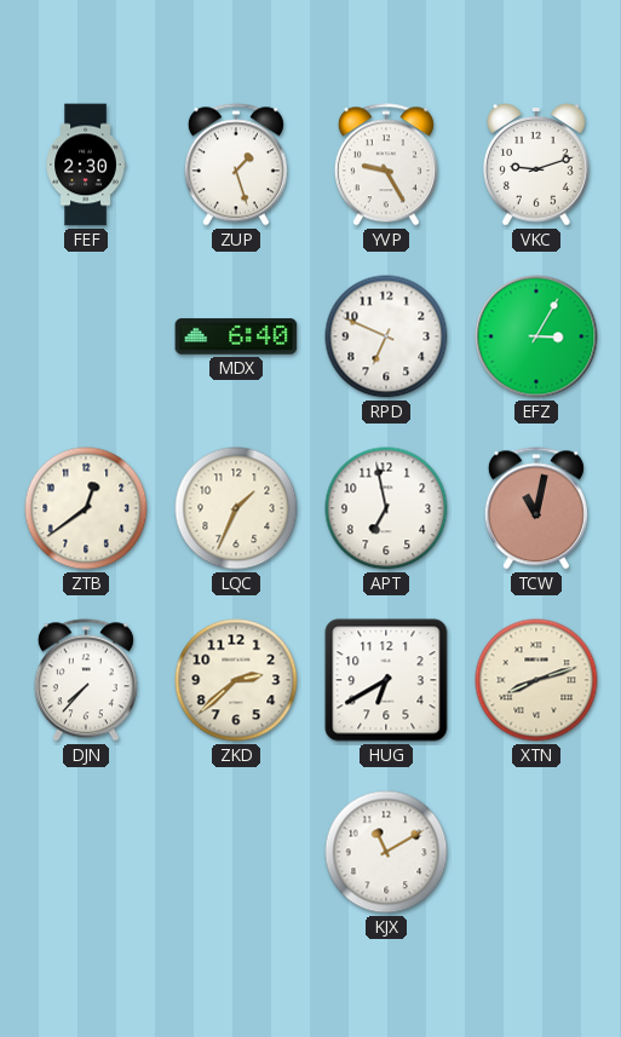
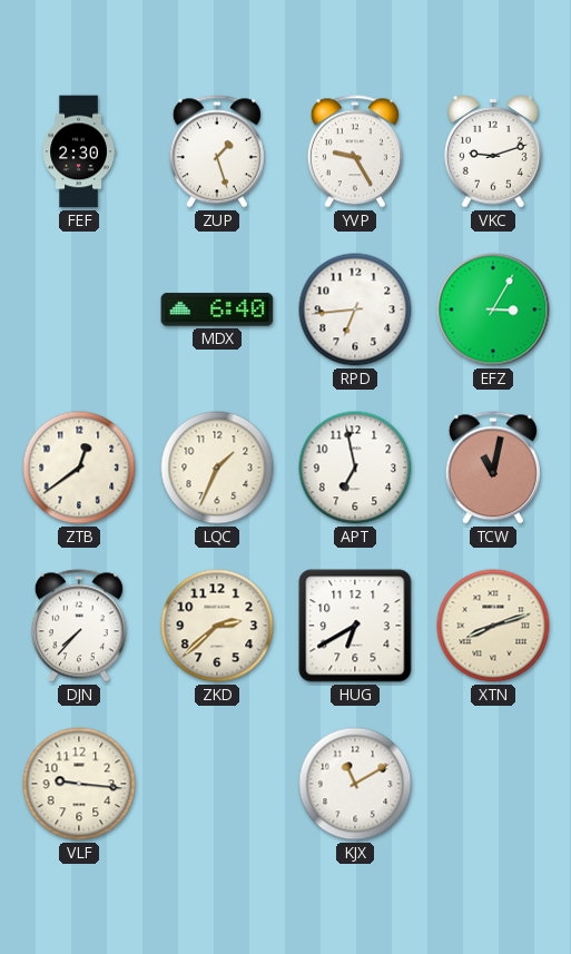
RPD: 6:49 -> 6:44
VLF: none -> 9:16
